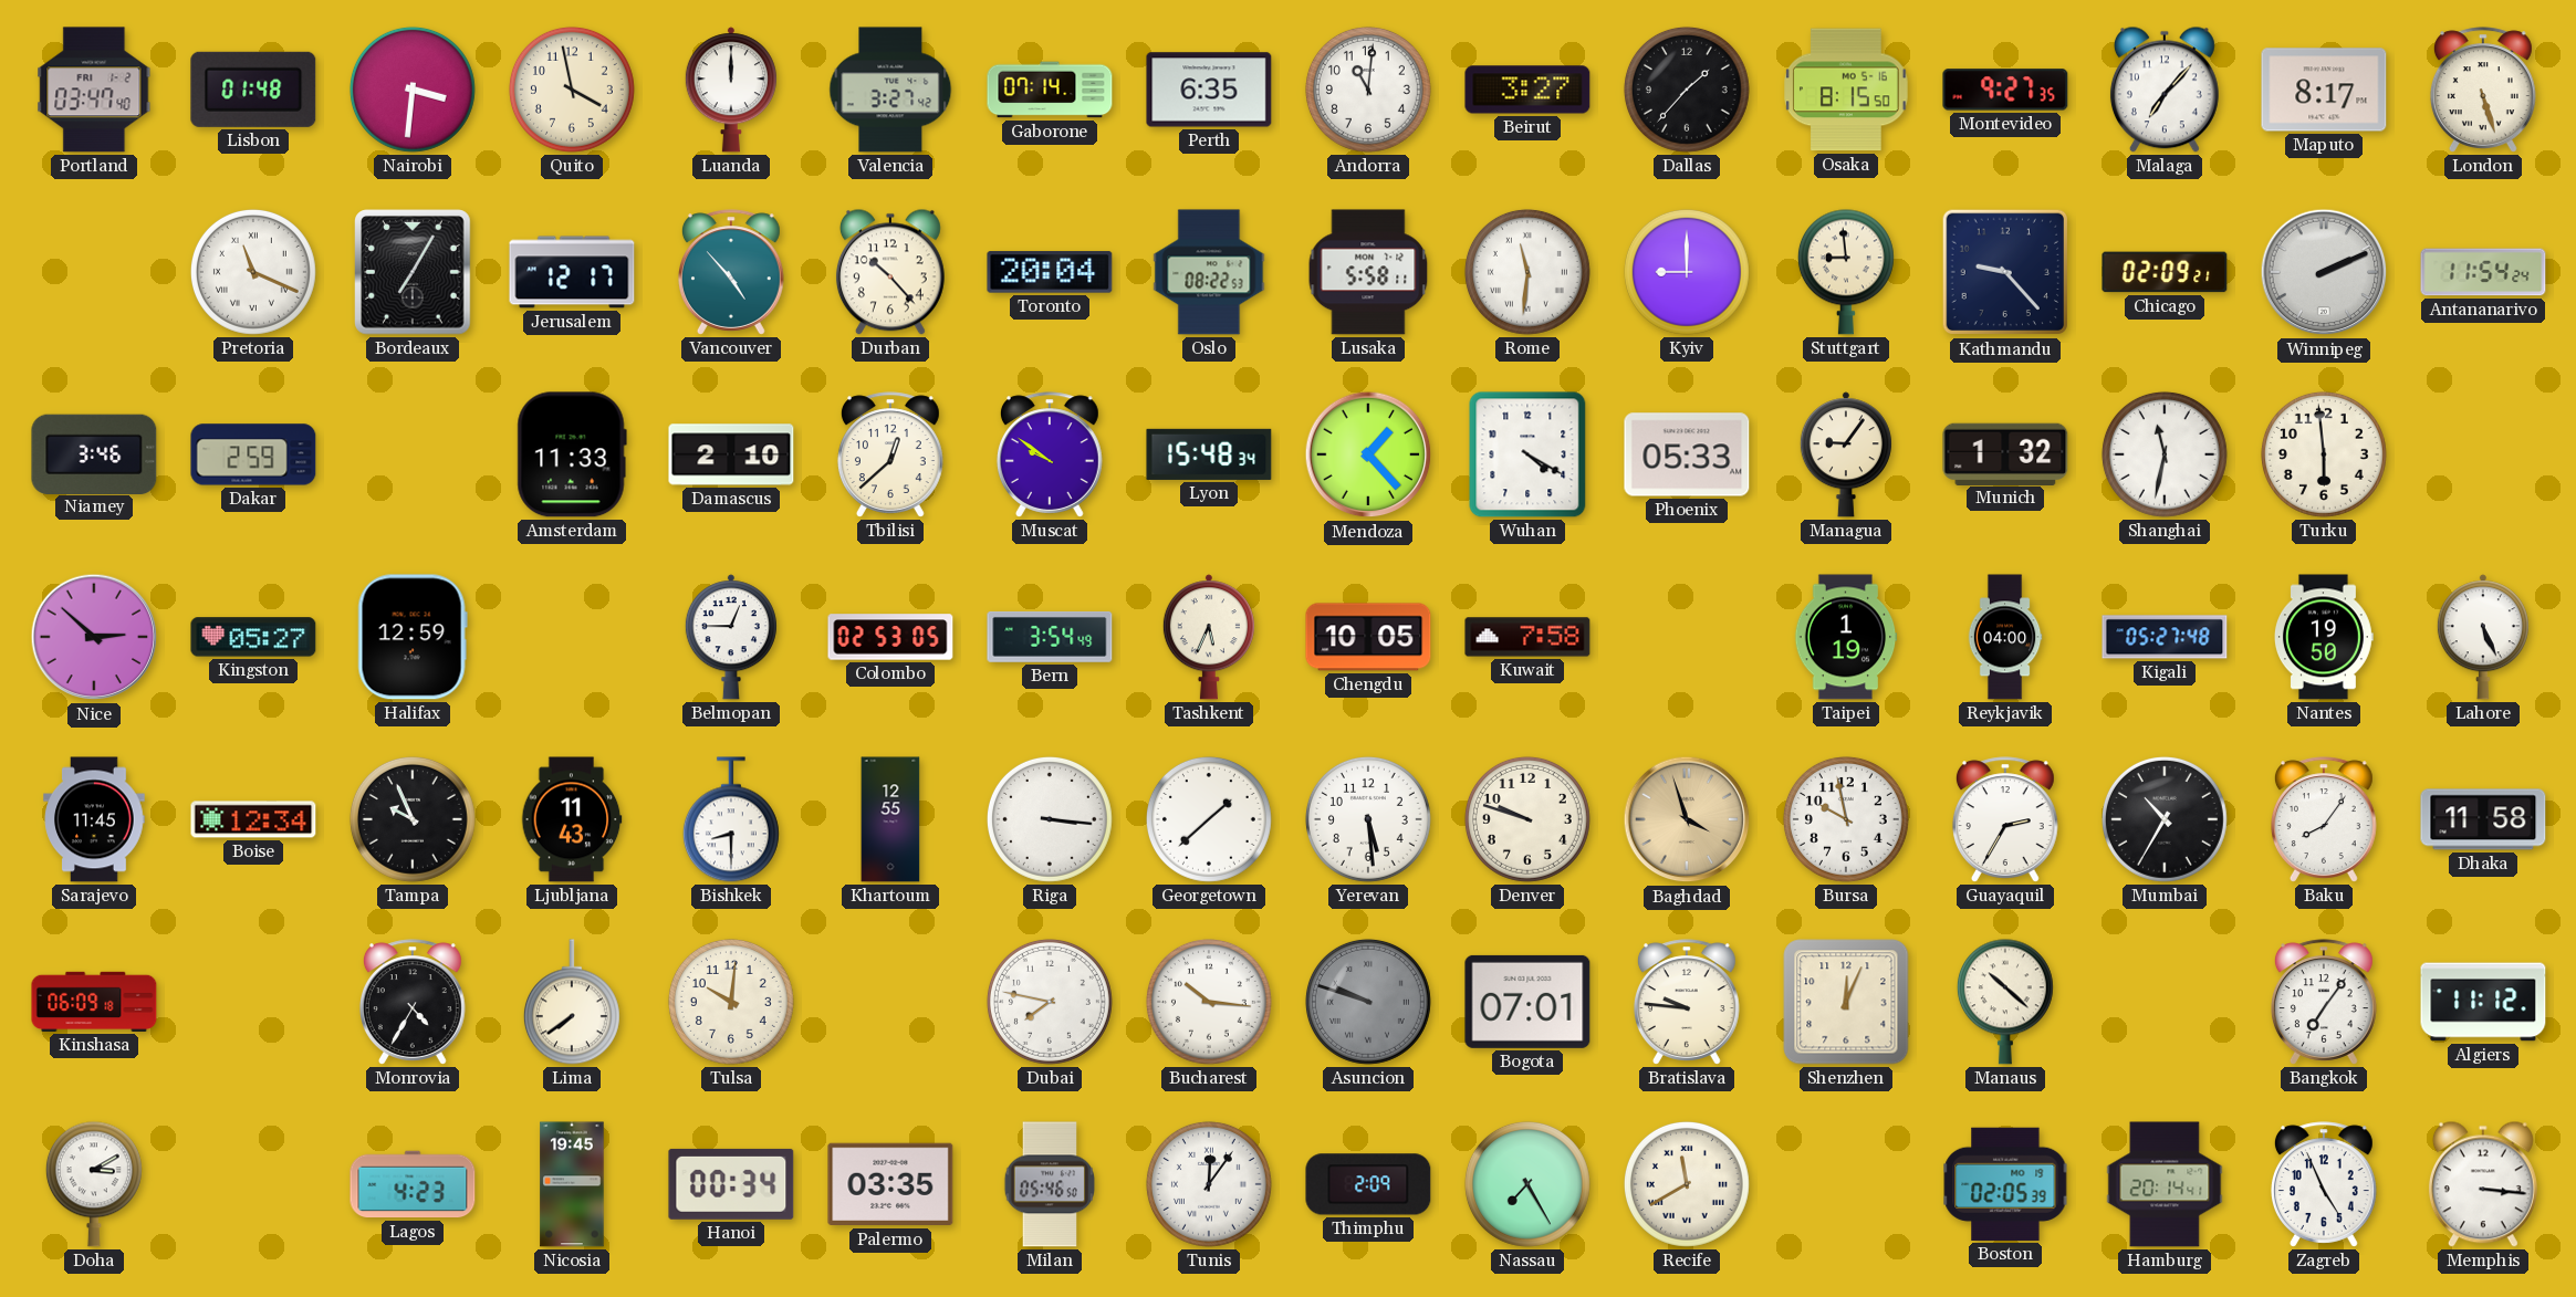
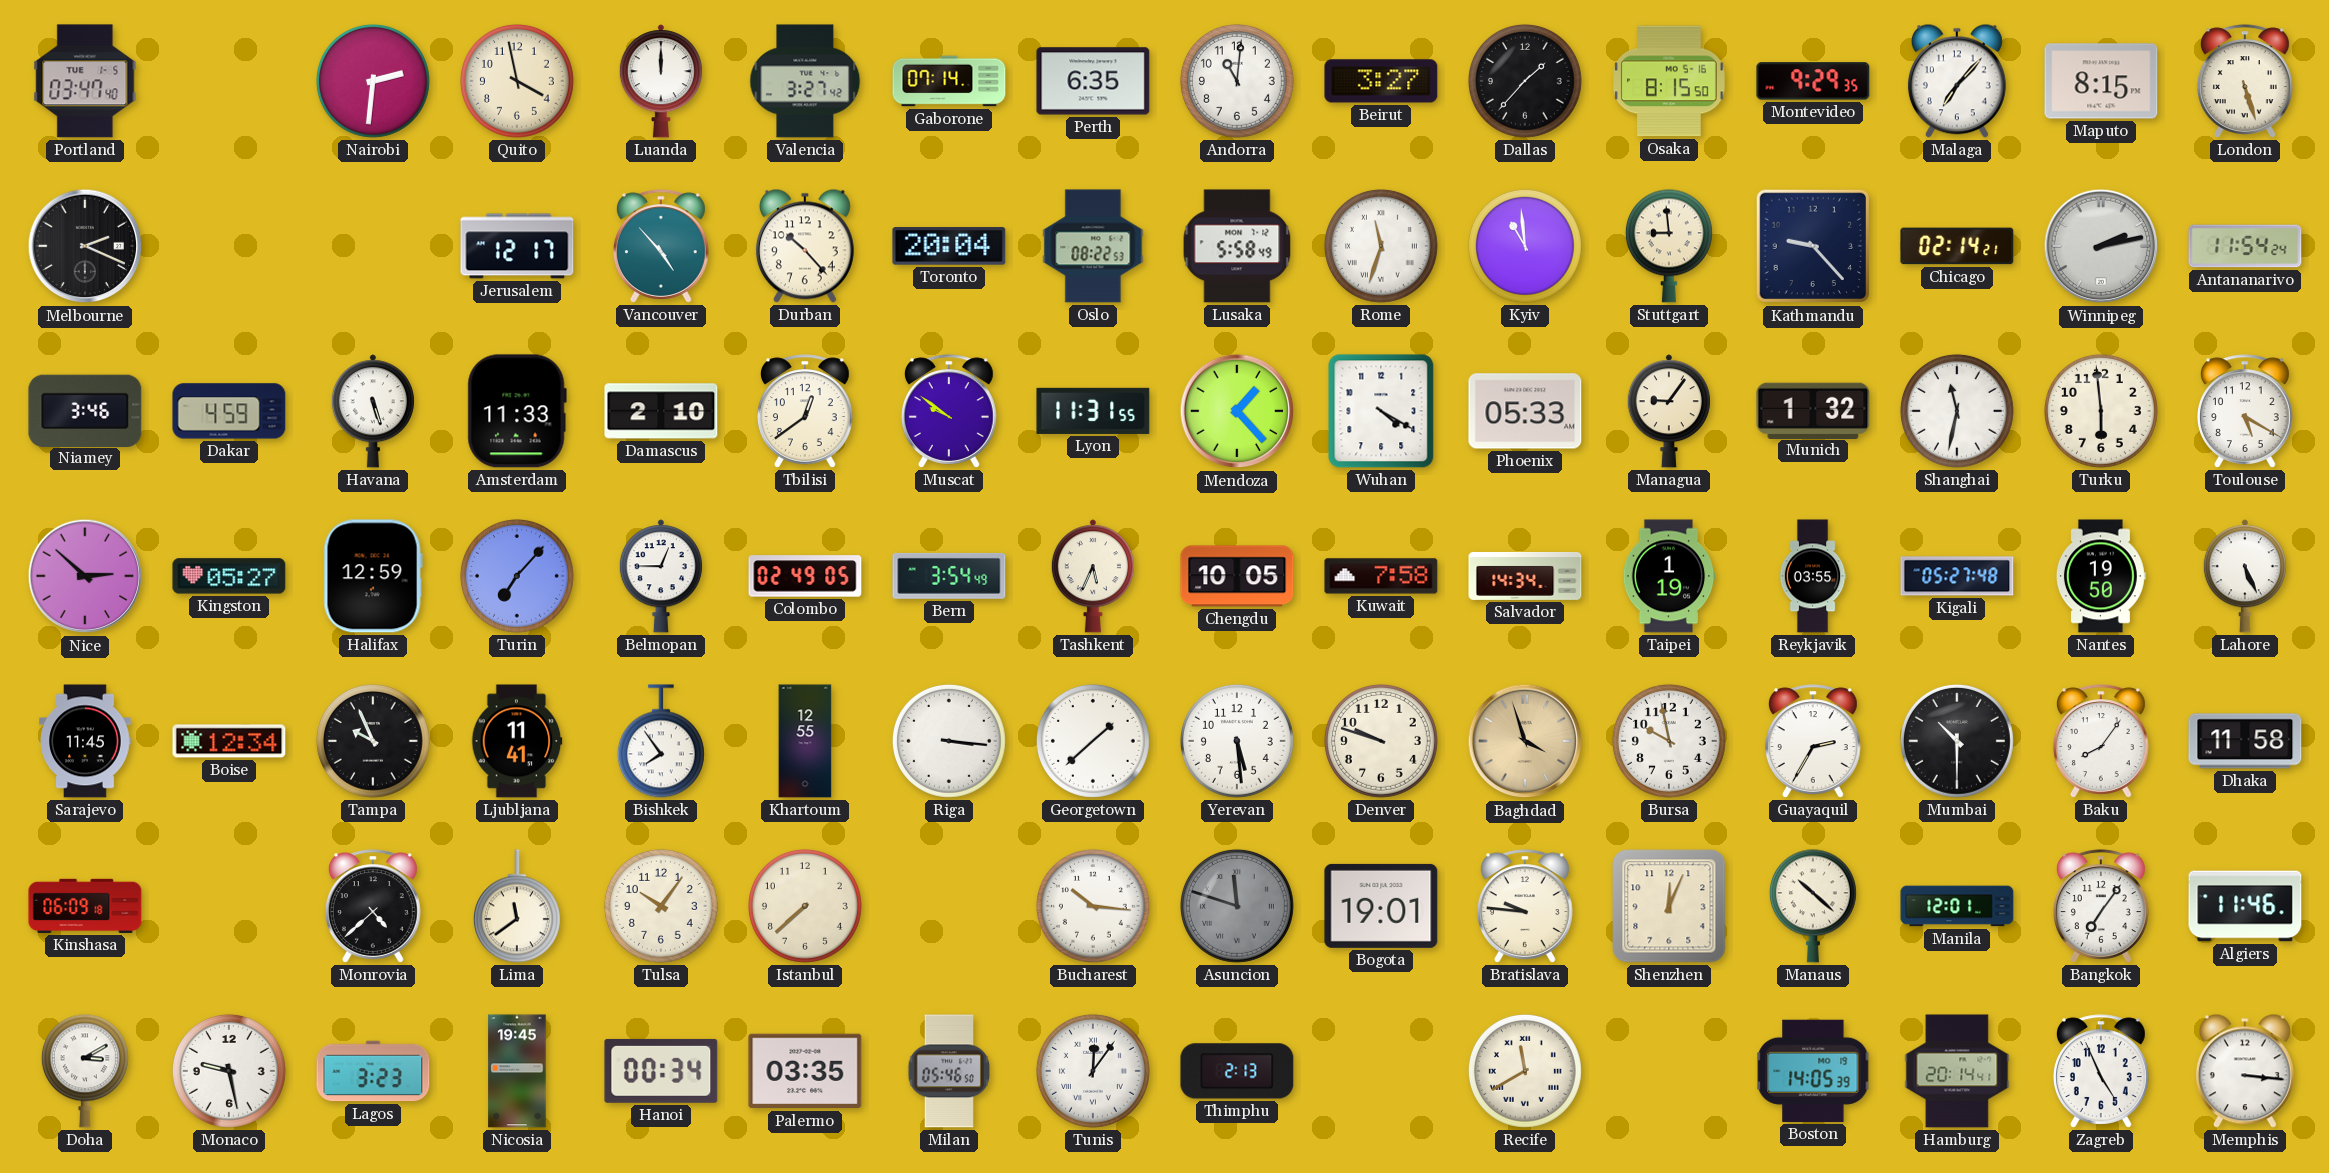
Portland date: FRI 1-2 -> TUE 1-5
Lisbon: 01:48 -> none
Nairobi: 3:31 -> 2:31
Montevideo: 9:27 -> 9:29
Maputo: 8:17 -> 8:15
Melbourne: none -> 2:19
Pretoria: 11:19 -> none
Bordeaux: 7:05 -> none
Lusaka: 5:58:11 -> 5:58:49
Rome: 11:31 -> 11:33
Kyiv: 9:00 -> 10:59
Chicago: 02:09 -> 02:14
Winnipeg: 2:11 -> 2:13
Dakar: 2:59 -> 4:59
Havana: none -> 5:27
Tbilisi: 12:38 -> 12:39
Lyon: 15:48 -> 11:31
Toulouse: none -> 5:20
Turin: none -> 7:07
Colombo: 02:53 -> 02:49
Salvador: none -> 14:34
Reykjavik: 04:00 -> 03:55
Ljubljana: 11:43 -> 11:41
Bishkek: 8:30 -> 7:54
Mumbai: 10:35 -> 10:30
Monrovia: 4:35 -> 4:38
Lima: 7:39 -> 11:39
Tulsa: 10:01 -> 10:06
Istanbul: none -> 7:38
Dubai: 7:47 -> none
Asuncion: 9:48 -> 11:48
Bogota: 07:01 -> 19:01
Manila: none -> 12:01
Algiers: 11:12 -> 11:46
Monaco: none -> 9:28
Lagos: 4:23 -> 3:23
Thimphu: 2:09 -> 2:13
Nassau: 7:25 -> none
Boston: 02:05 -> 14:05
